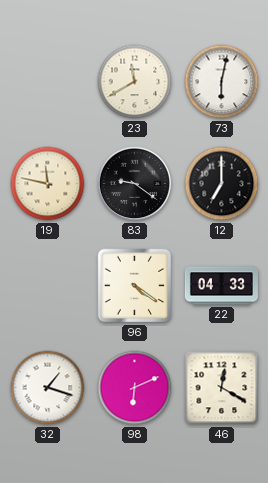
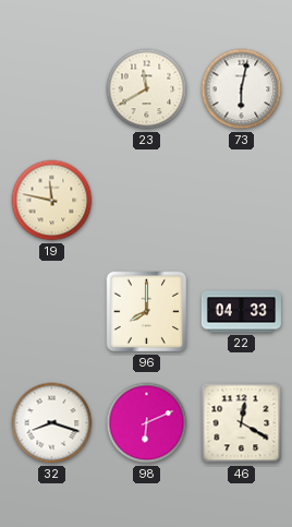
83: 9:21 -> none
12: 7:00 -> none
96: 4:21 -> 8:00
32: 1:18 -> 8:18
